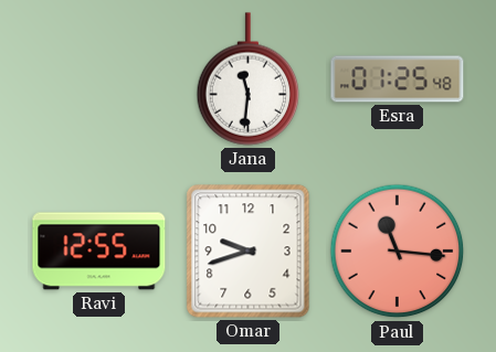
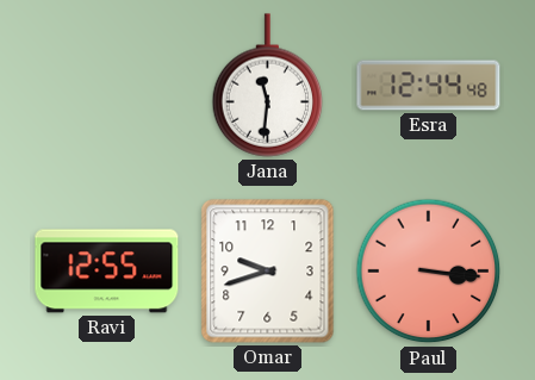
Esra: 01:25 -> 12:44
Paul: 11:16 -> 3:16
